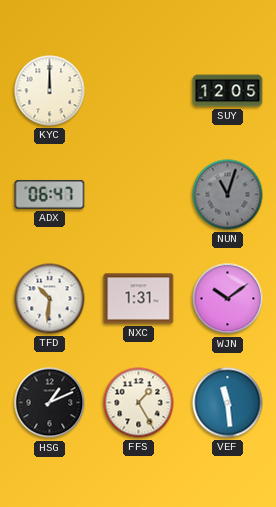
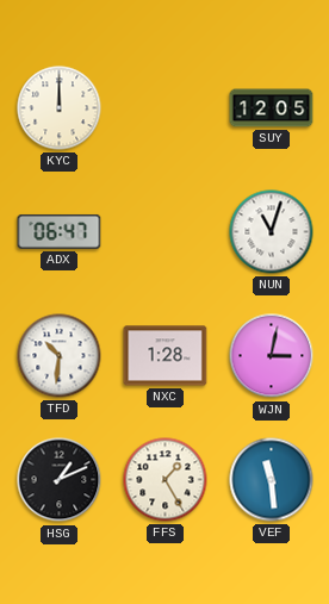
NUN dial: grey -> white
NXC: 1:31 -> 1:28
WJN: 10:09 -> 3:02
